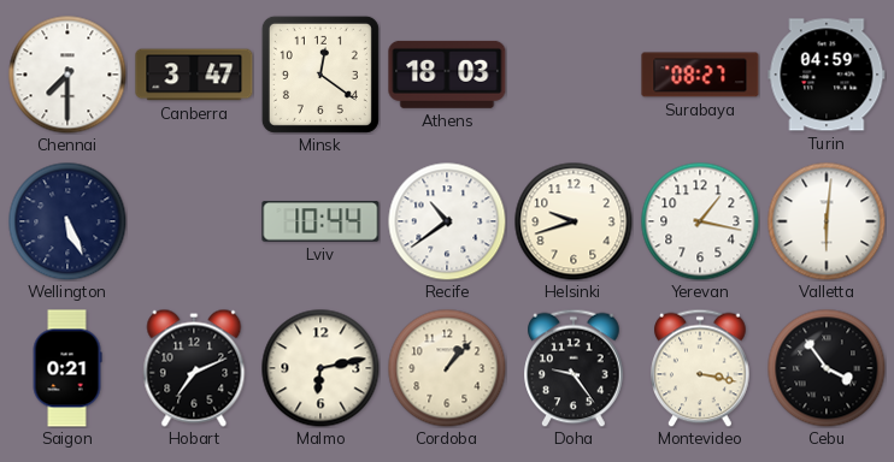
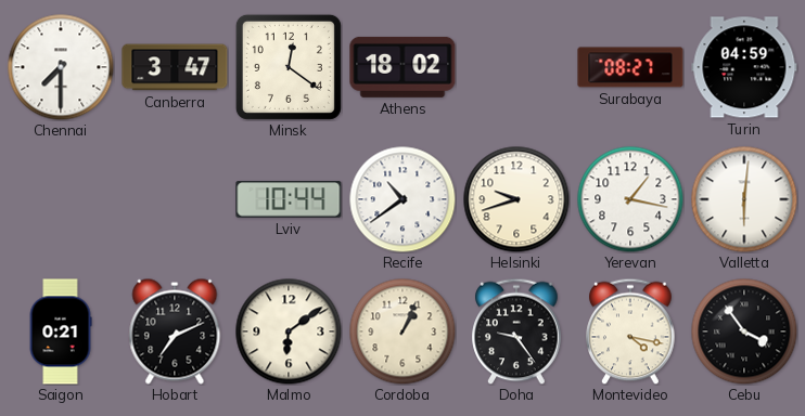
Athens: 18:03 -> 18:02
Wellington: 5:26 -> none
Malmo: 6:13 -> 6:09
Cordoba: 1:07 -> 1:04
Montevideo: 3:17 -> 4:17
